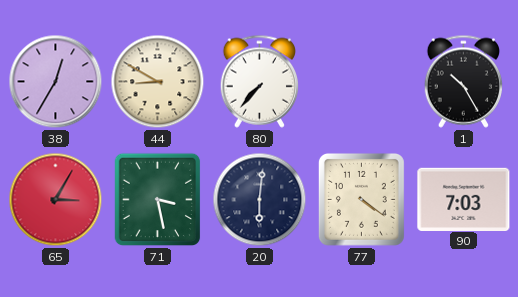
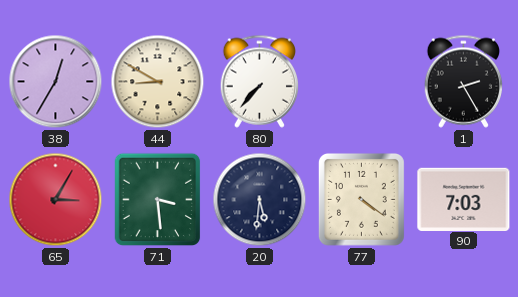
1: 10:25 -> 2:25
71: 3:28 -> 3:29
20: 6:01 -> 5:31
